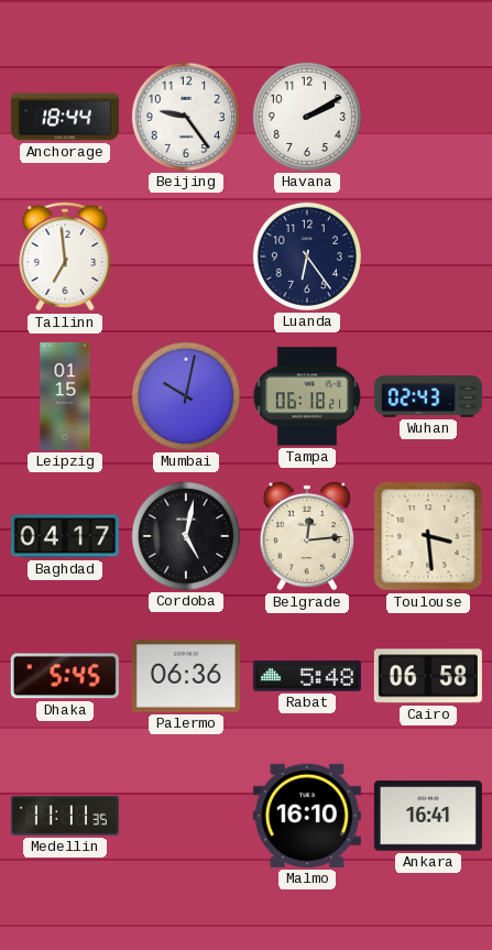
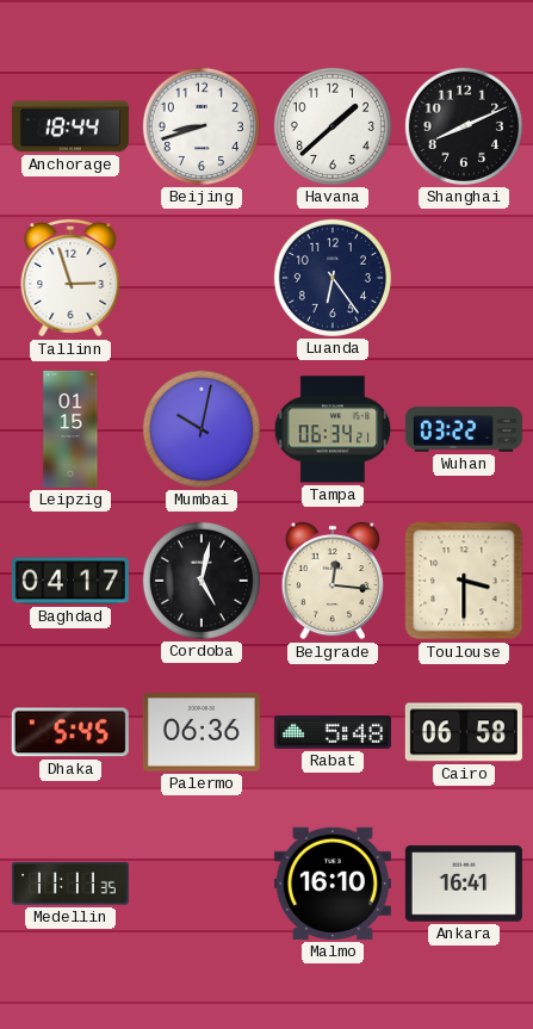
Beijing: 9:24 -> 8:42
Havana: 2:10 -> 1:38
Shanghai: none -> 8:11
Tallinn: 6:59 -> 2:57
Tampa: 06:18 -> 06:34
Wuhan: 02:43 -> 03:22
Belgrade: 12:14 -> 12:16
Toulouse: 3:29 -> 3:30
